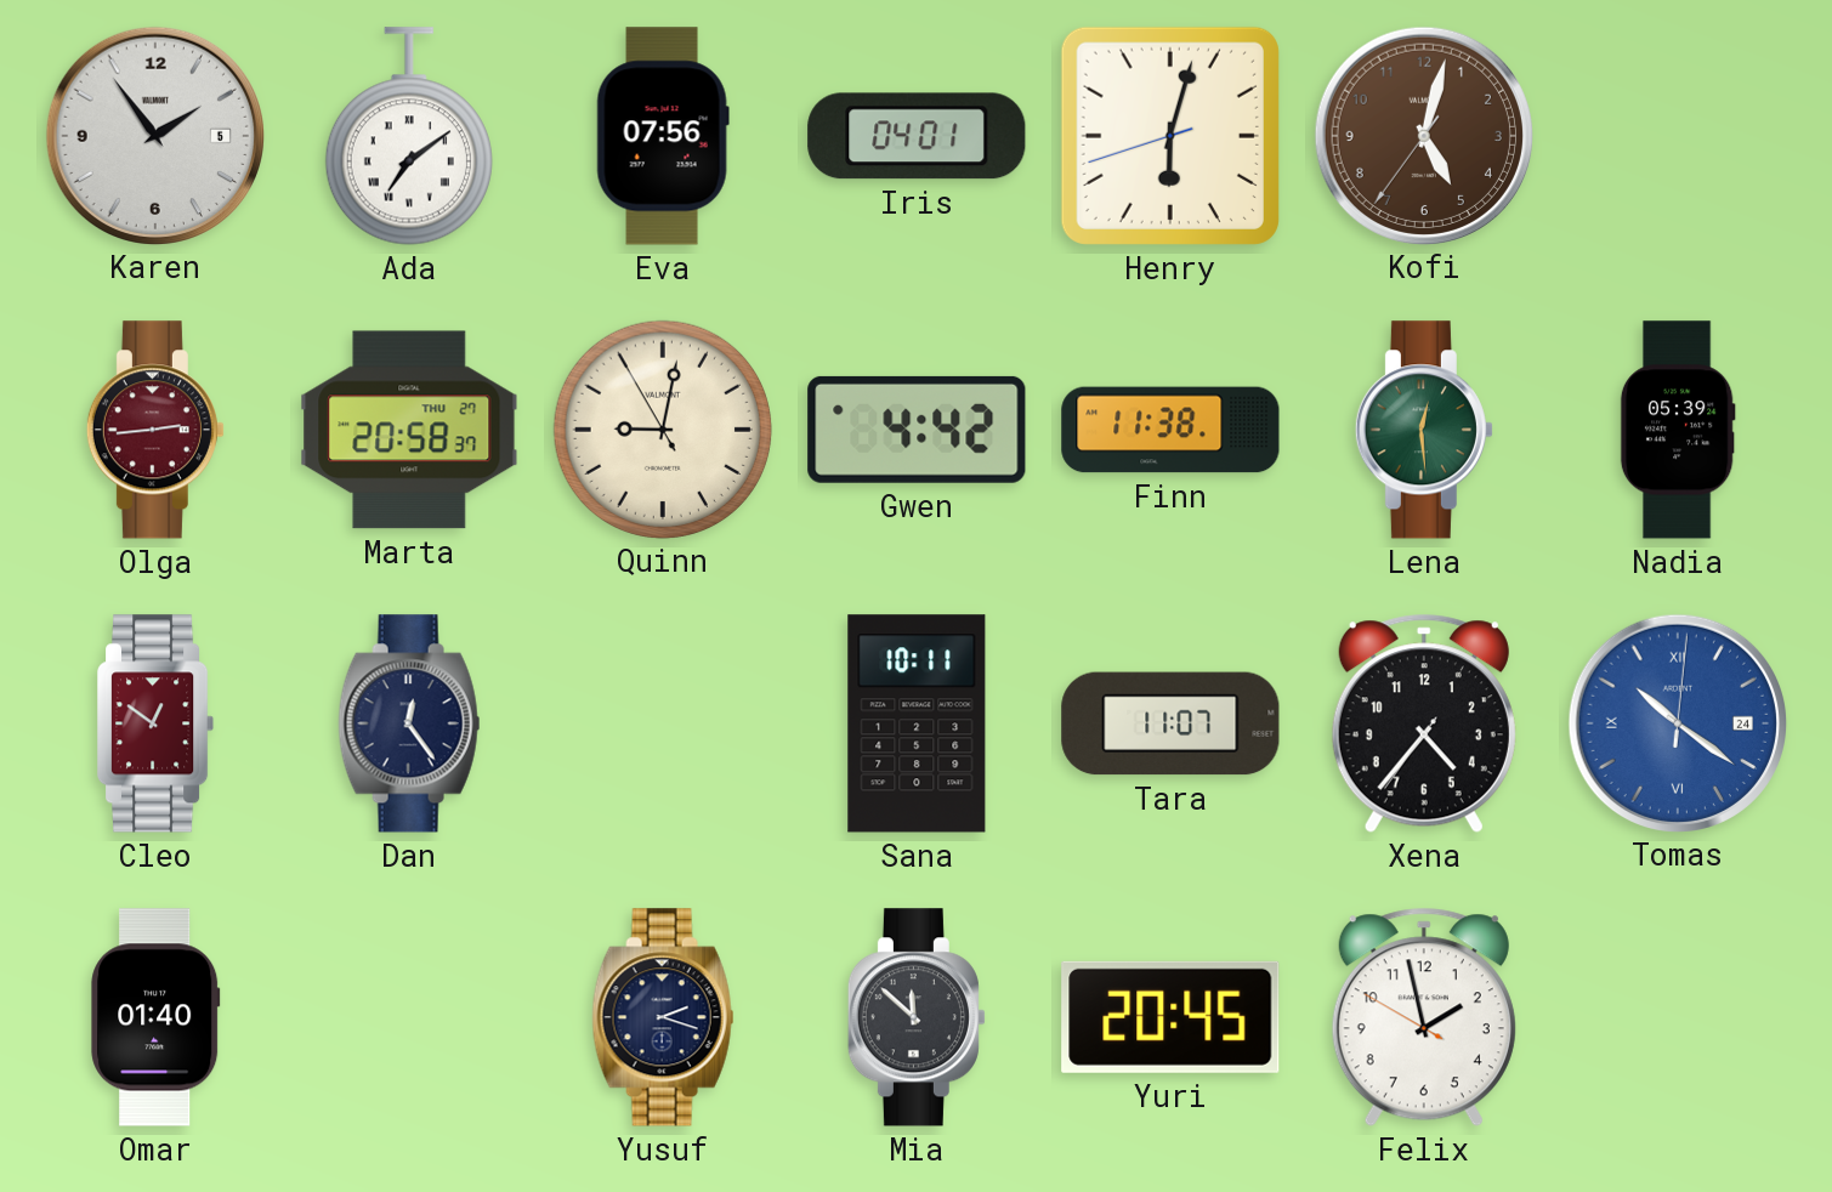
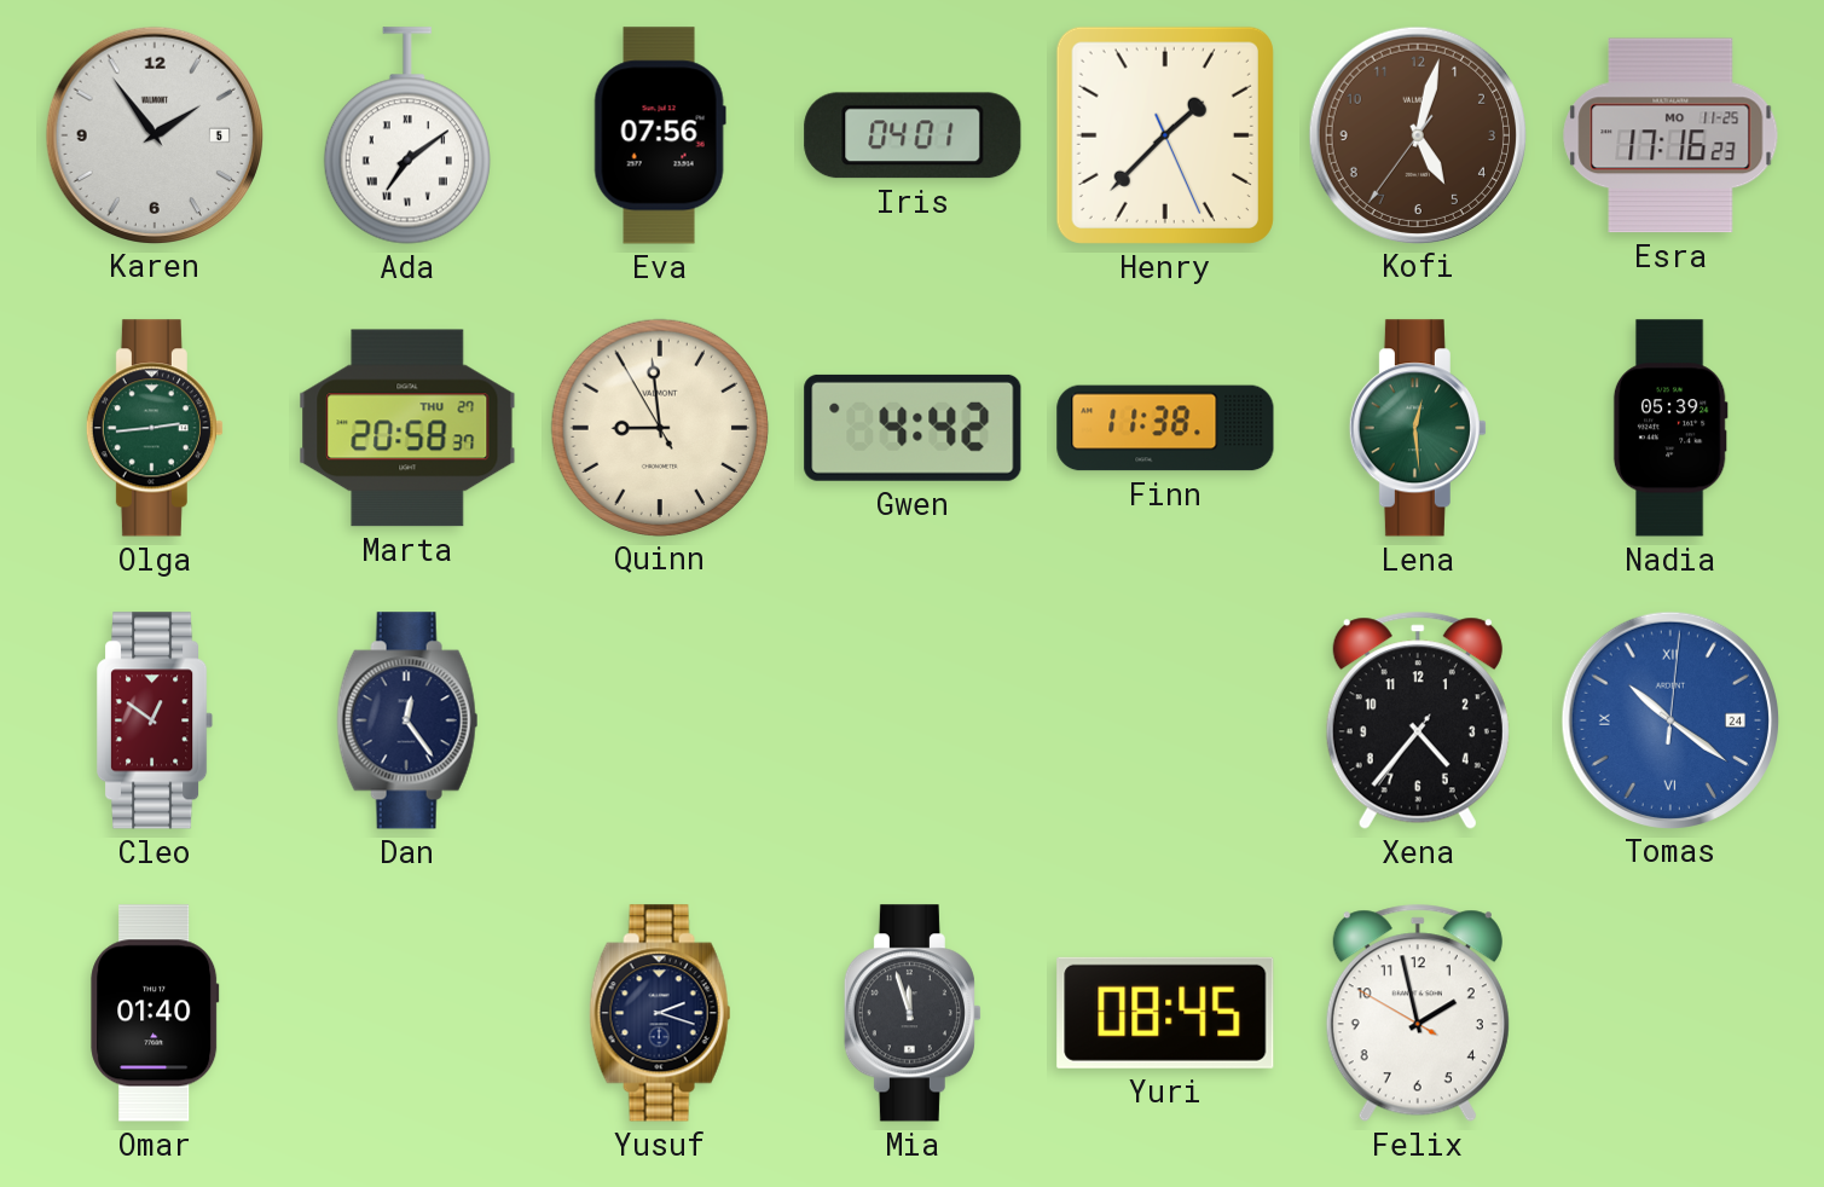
Henry: 6:02 -> 1:37
Esra: none -> 17:16
Olga dial: burgundy -> green
Quinn: 9:01 -> 8:58
Sana: 10:11 -> none
Tara: 11:07 -> none
Mia: 11:52 -> 11:57
Yuri: 20:45 -> 08:45
